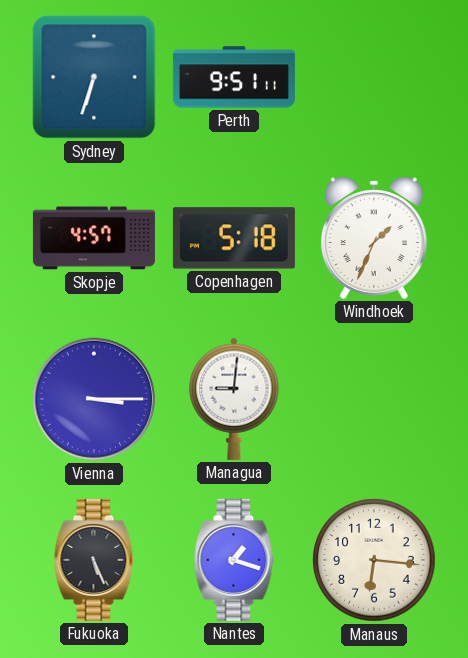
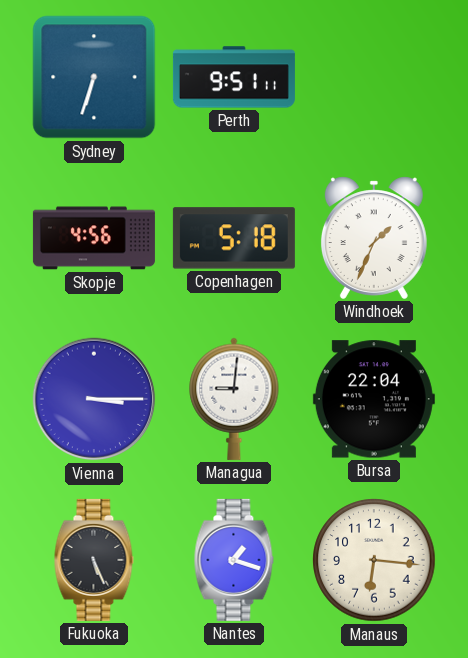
Skopje: 4:57 -> 4:56
Bursa: none -> 22:04
